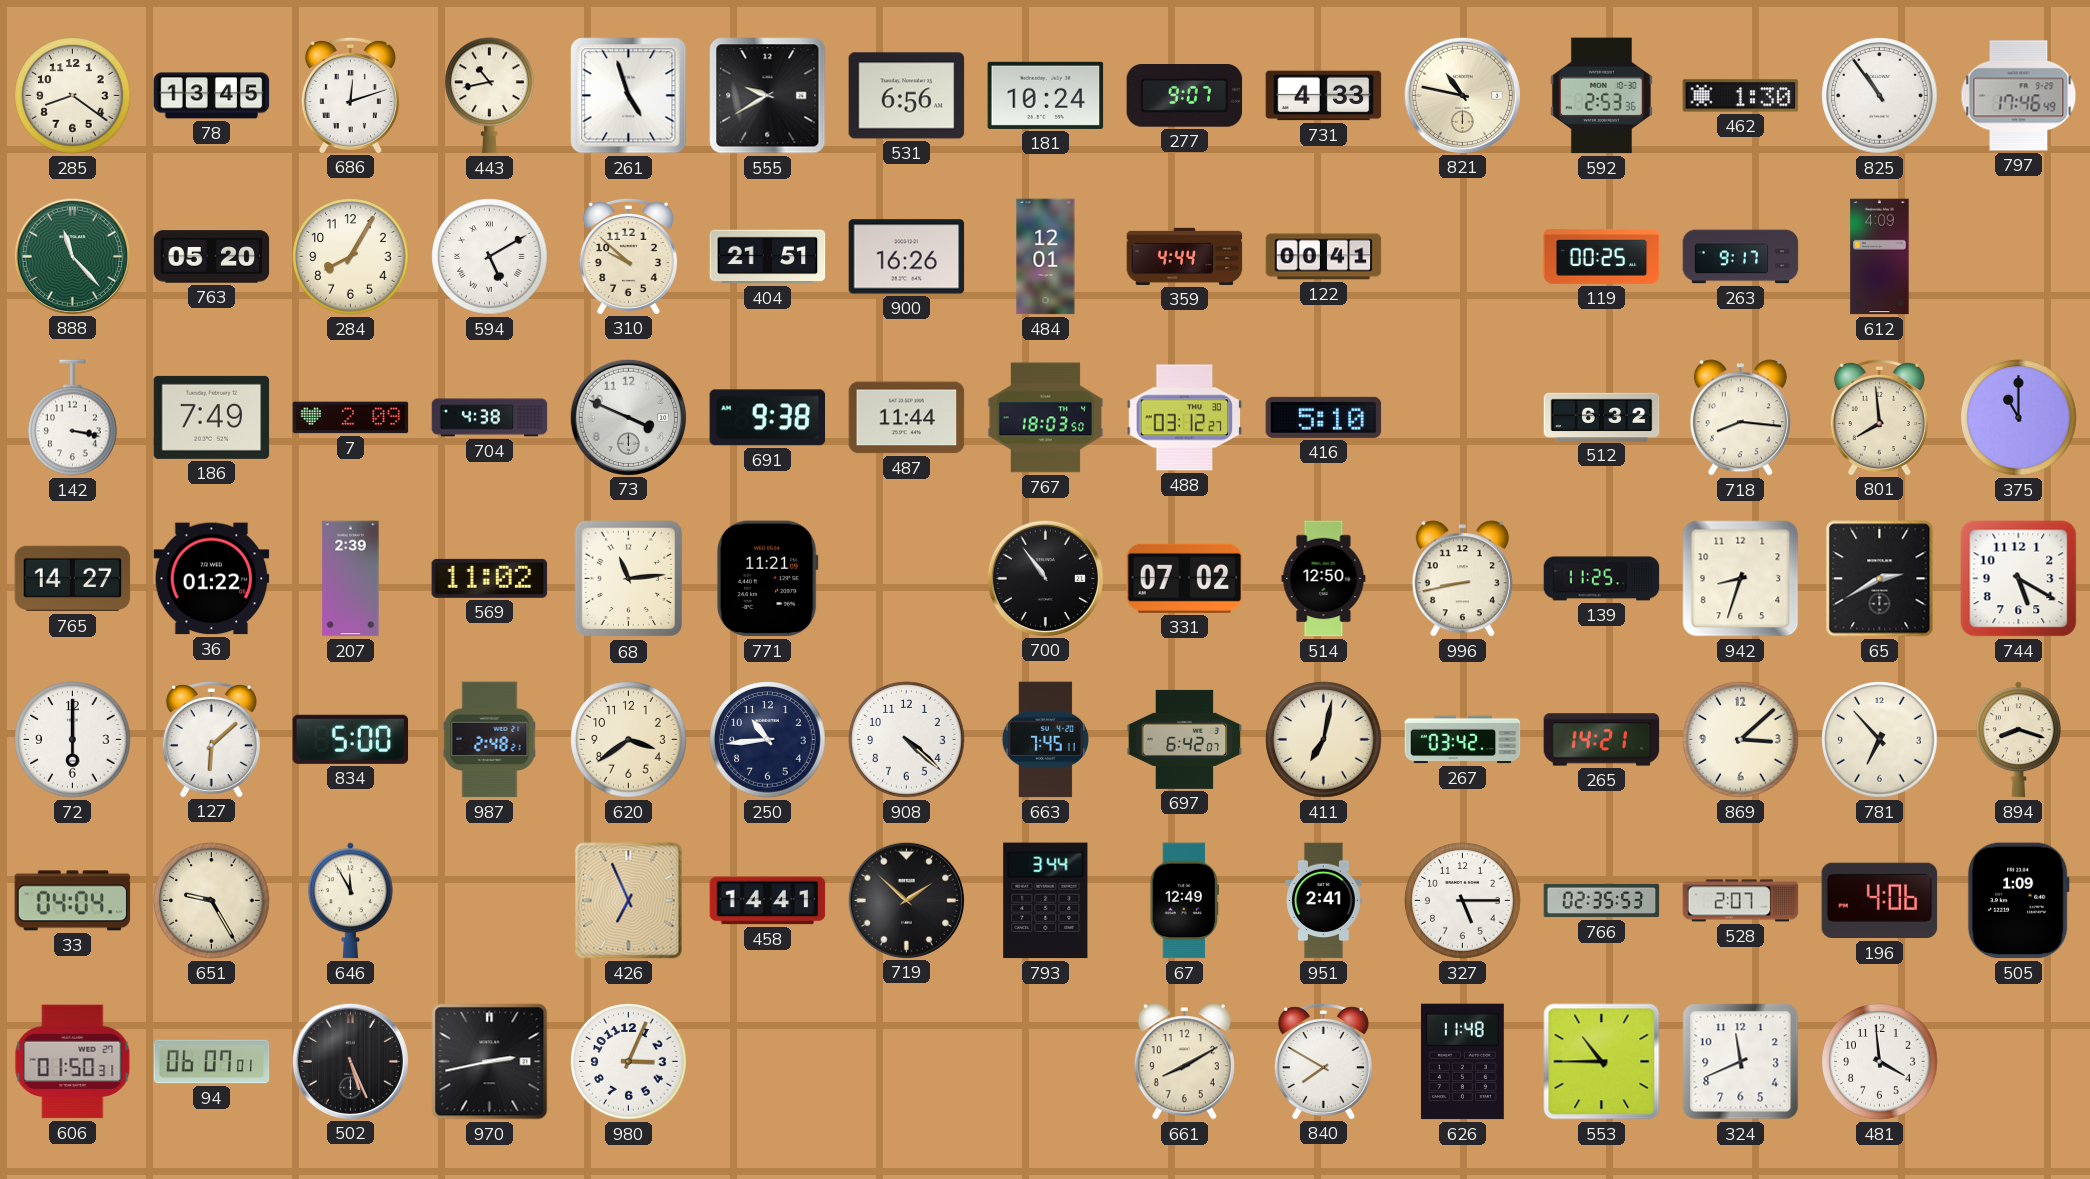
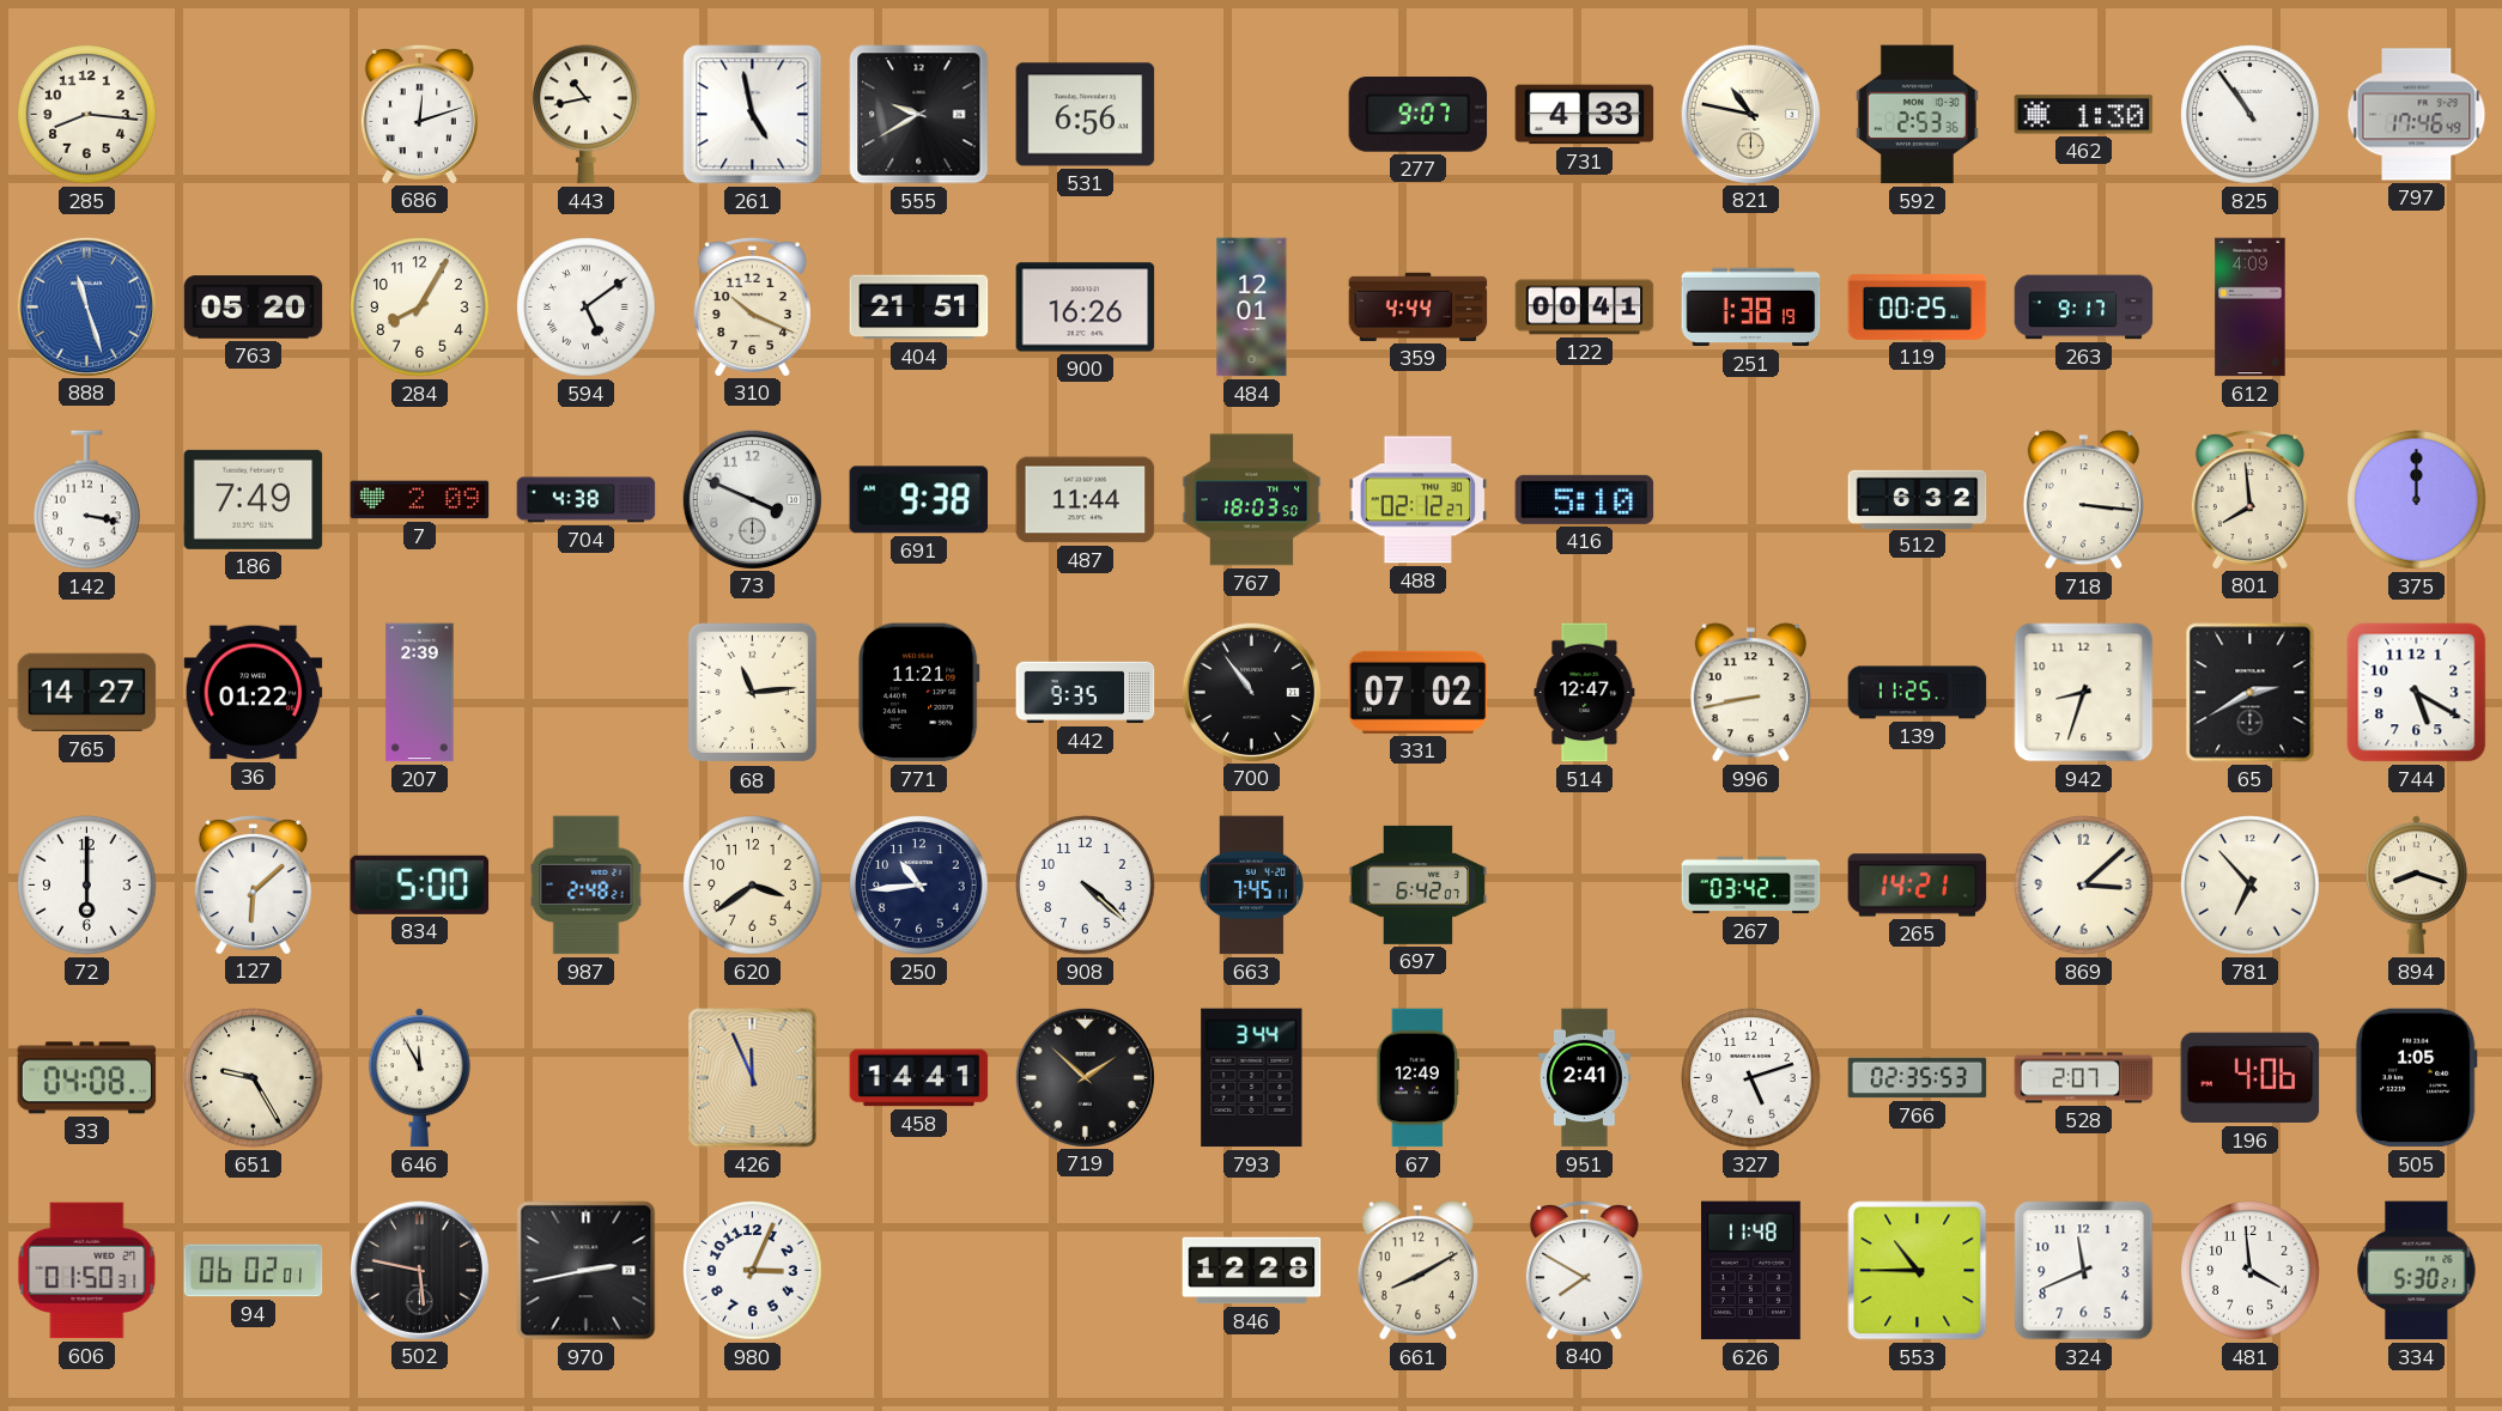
285: 8:21 -> 8:16
78: 13:45 -> none
261: 4:57 -> 4:58
181: 10:24 -> none
888: 11:23 -> 11:27
888 dial: green -> blue
594: 5:10 -> 5:09
310: 9:52 -> 10:19
251: none -> 1:38
488: 03:12 -> 02:12
718: 8:16 -> 3:16
375: 11:00 -> 12:00
569: 11:02 -> none
442: none -> 9:35
514: 12:50 -> 12:47
411: 7:02 -> none
33: 04:04 -> 04:08
426: 6:56 -> 11:56
327: 5:15 -> 5:12
505: 1:09 -> 1:05
94: 06:07 -> 06:02
502: 5:26 -> 5:47
846: none -> 12:28
334: none -> 5:30
